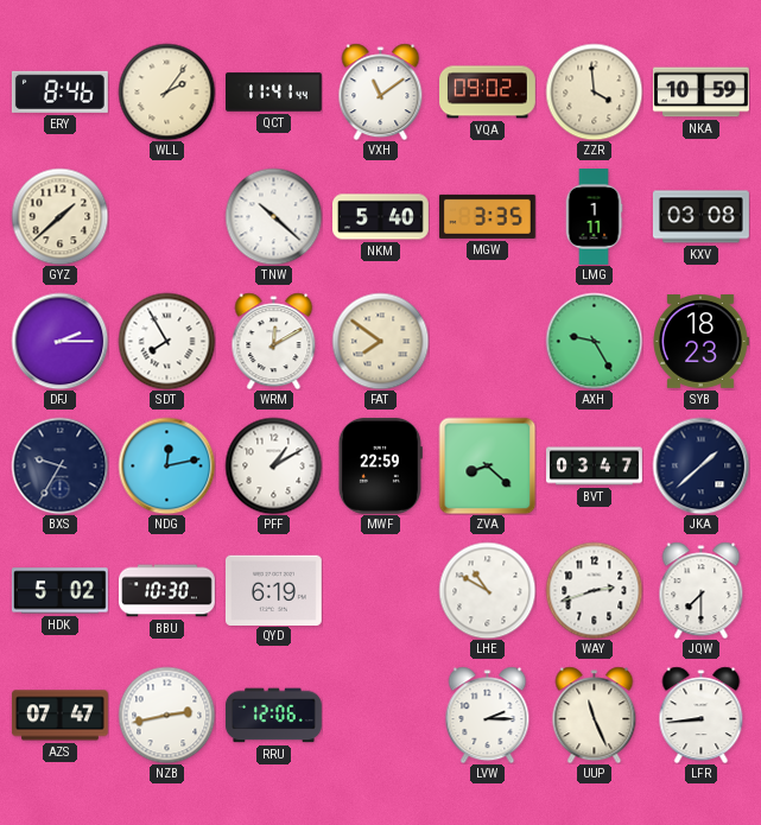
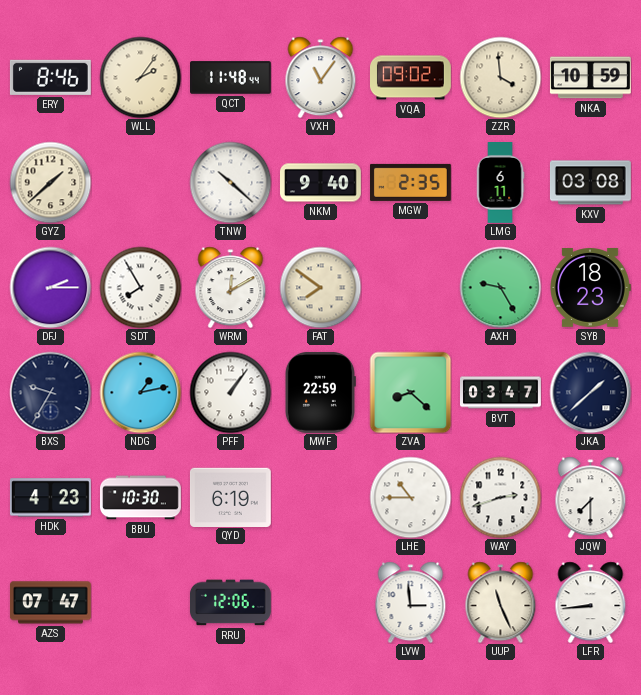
QCT: 11:41 -> 11:48
VXH: 11:09 -> 11:06
NKM: 5:40 -> 9:40
MGW: 3:35 -> 2:35
LMG: 1:11 -> 6:11
NDG: 12:13 -> 1:13
PFF: 1:10 -> 1:06
HDK: 5:02 -> 4:23
LHE: 10:50 -> 10:45
NZB: 2:43 -> none
LVW: 2:15 -> 2:59
